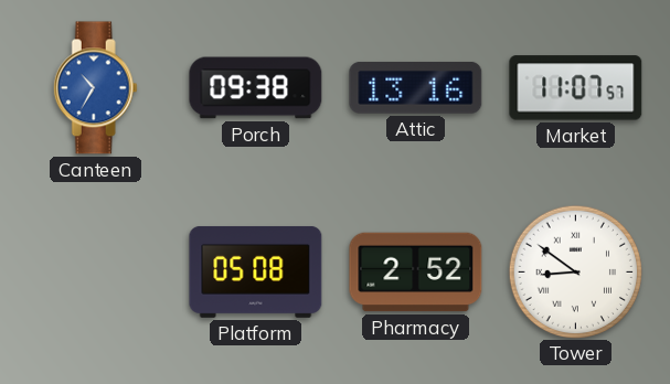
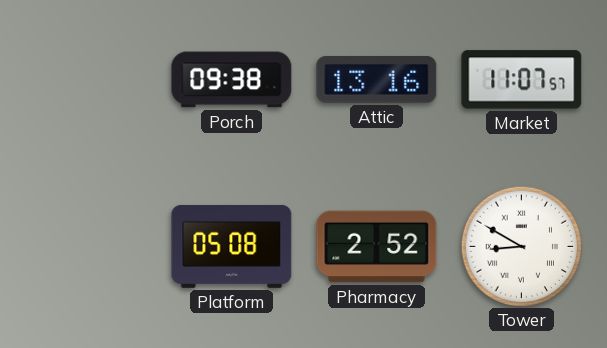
Canteen: 10:35 -> none
Tower: 8:51 -> 8:50
